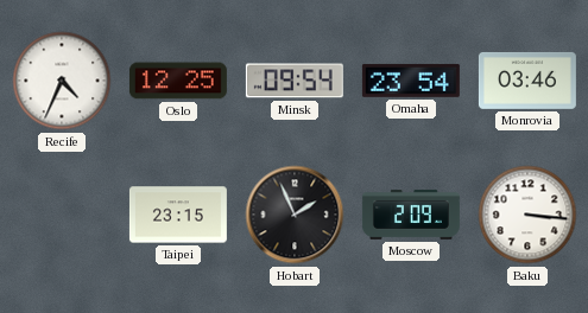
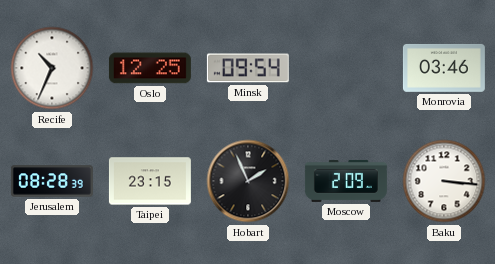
Recife: 4:34 -> 10:34
Omaha: 23:54 -> none
Jerusalem: none -> 08:28
